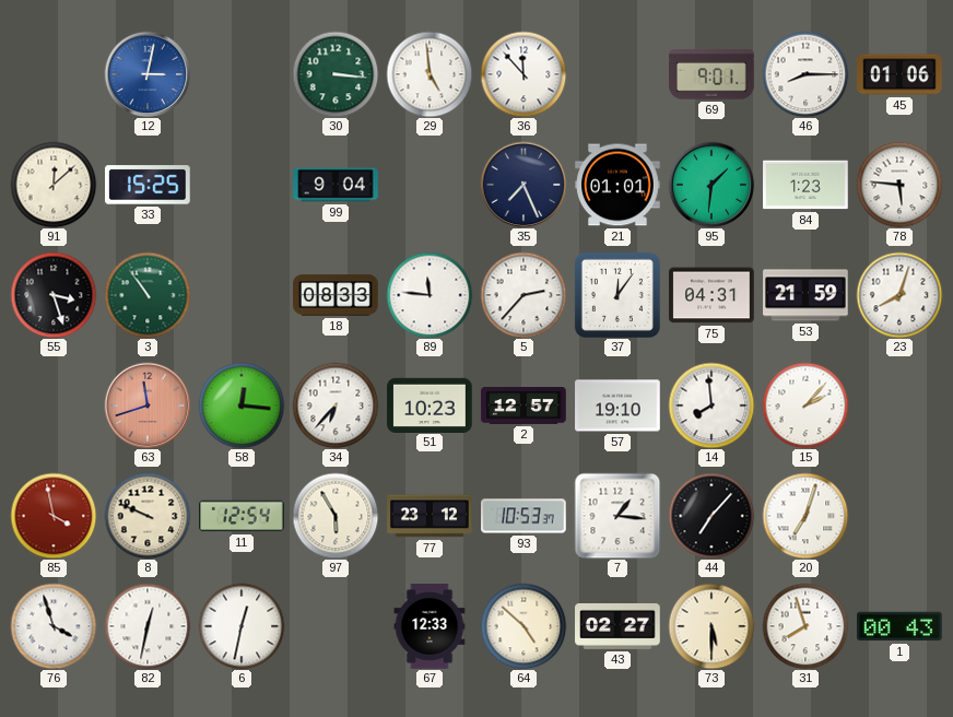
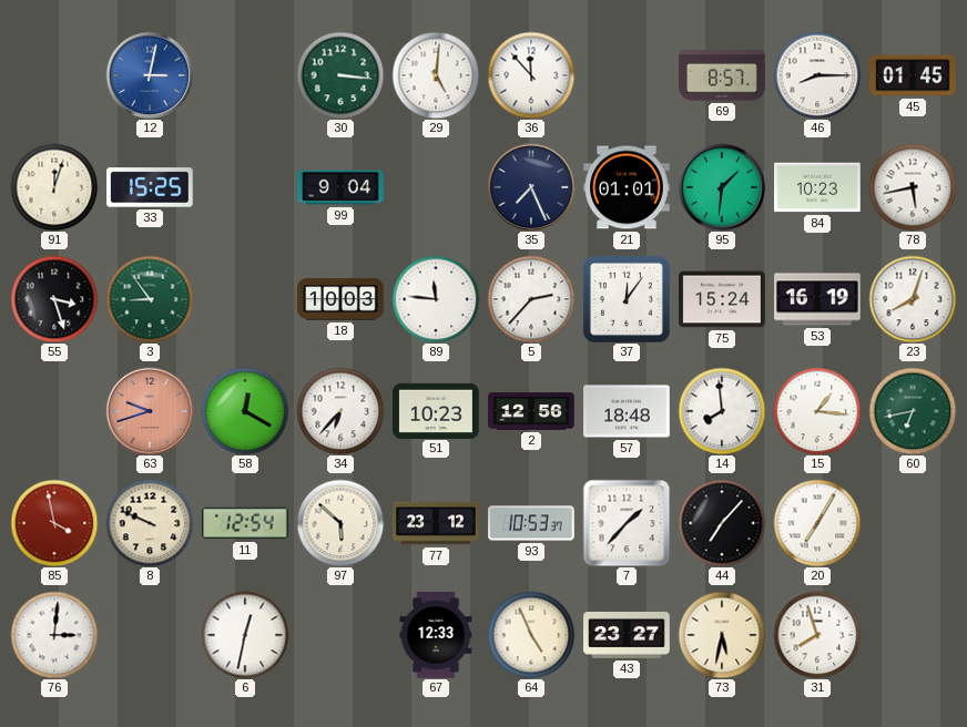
29: 4:59 -> 5:01
69: 9:01 -> 8:57
45: 01:06 -> 01:45
91: 12:08 -> 12:03
84: 1:23 -> 10:23
78: 5:46 -> 5:43
3: 10:54 -> 8:54
18: 08:33 -> 10:03
75: 04:31 -> 15:24
53: 21:59 -> 16:19
63: 11:42 -> 9:42
58: 12:16 -> 12:20
2: 12:57 -> 12:56
57: 19:10 -> 18:48
15: 2:07 -> 1:16
60: none -> 6:43
97: 5:55 -> 5:52
7: 1:16 -> 1:37
20: 7:03 -> 7:05
76: 3:57 -> 3:01
82: 12:32 -> none
64: 4:52 -> 4:56
43: 02:27 -> 23:27
73: 5:30 -> 5:32
1: 00:43 -> none
